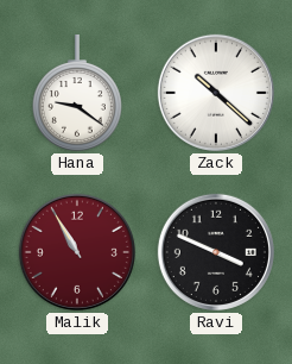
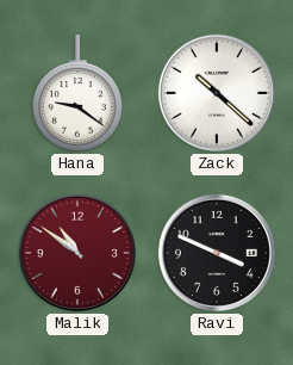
Malik: 10:55 -> 10:51
